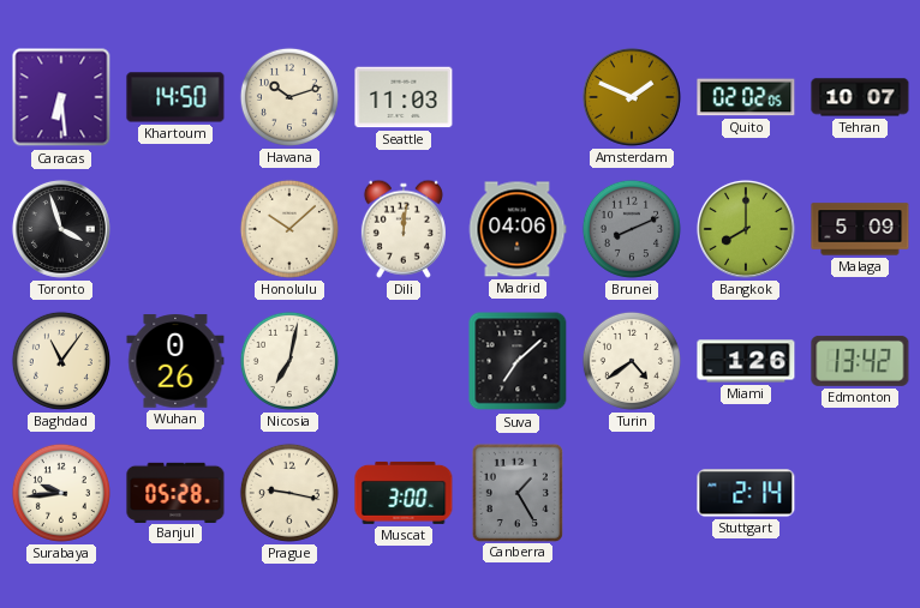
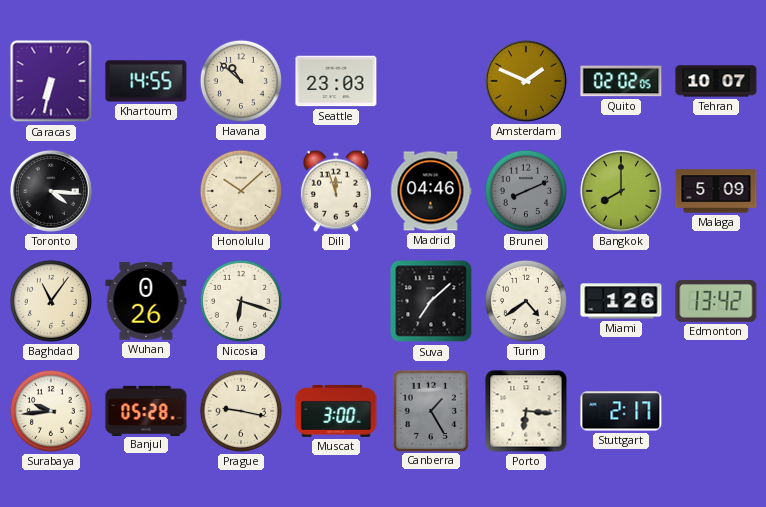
Caracas: 6:29 -> 6:32
Khartoum: 14:50 -> 14:55
Havana: 10:12 -> 10:52
Seattle: 11:03 -> 23:03
Toronto: 3:57 -> 4:16
Dili: 12:01 -> 11:57
Madrid: 04:06 -> 04:46
Nicosia: 7:02 -> 6:18
Porto: none -> 6:16
Stuttgart: 2:14 -> 2:17
